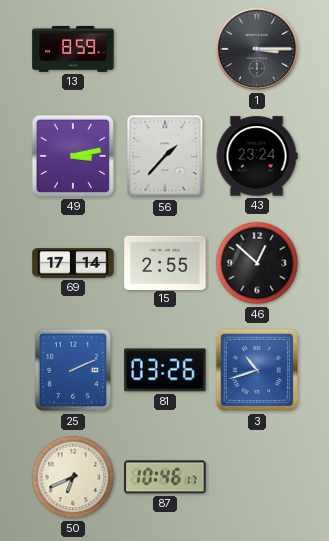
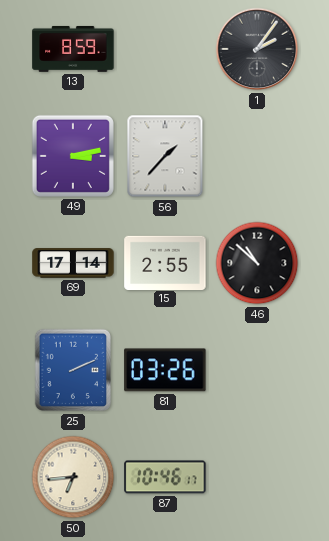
1: 3:15 -> 2:06
43: 23:24 -> none
46: 12:52 -> 10:52
3: 10:42 -> none
50: 6:41 -> 6:44
